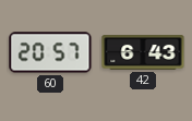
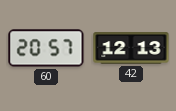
42: 6:43 -> 12:13
